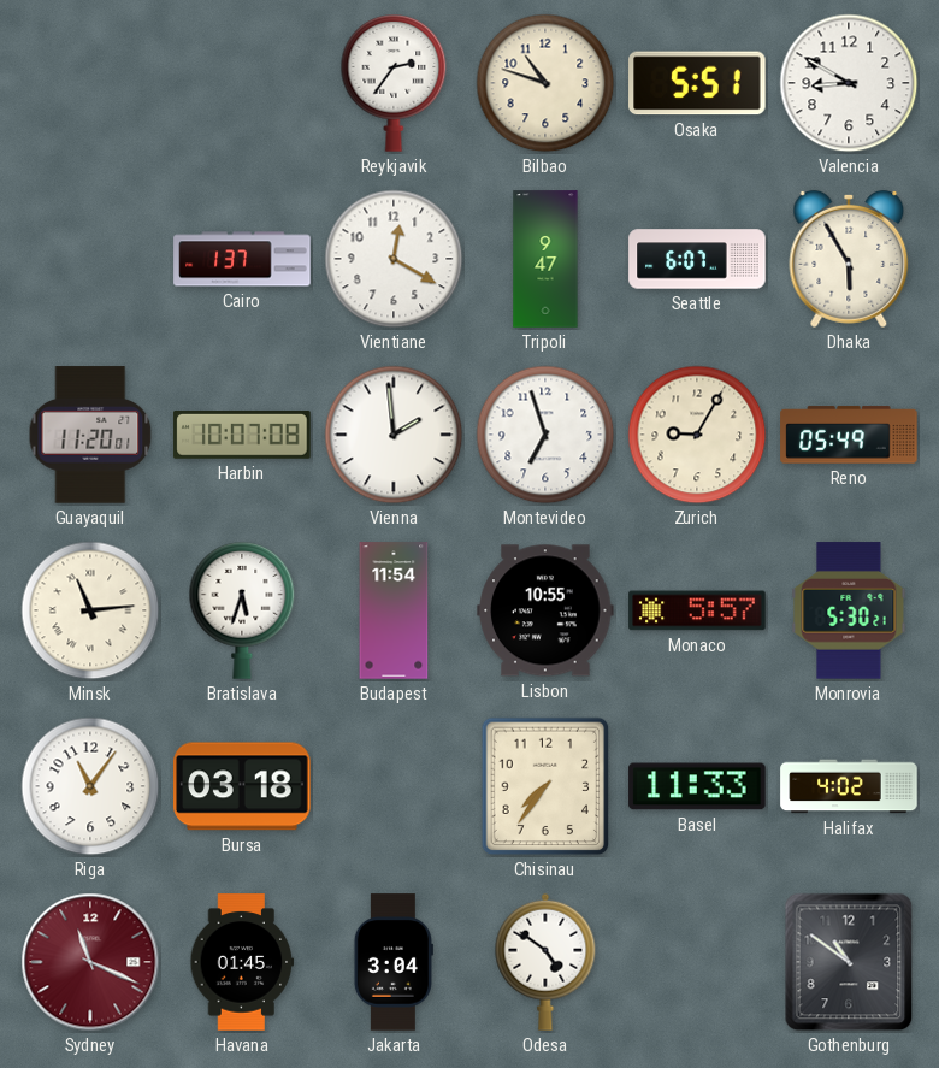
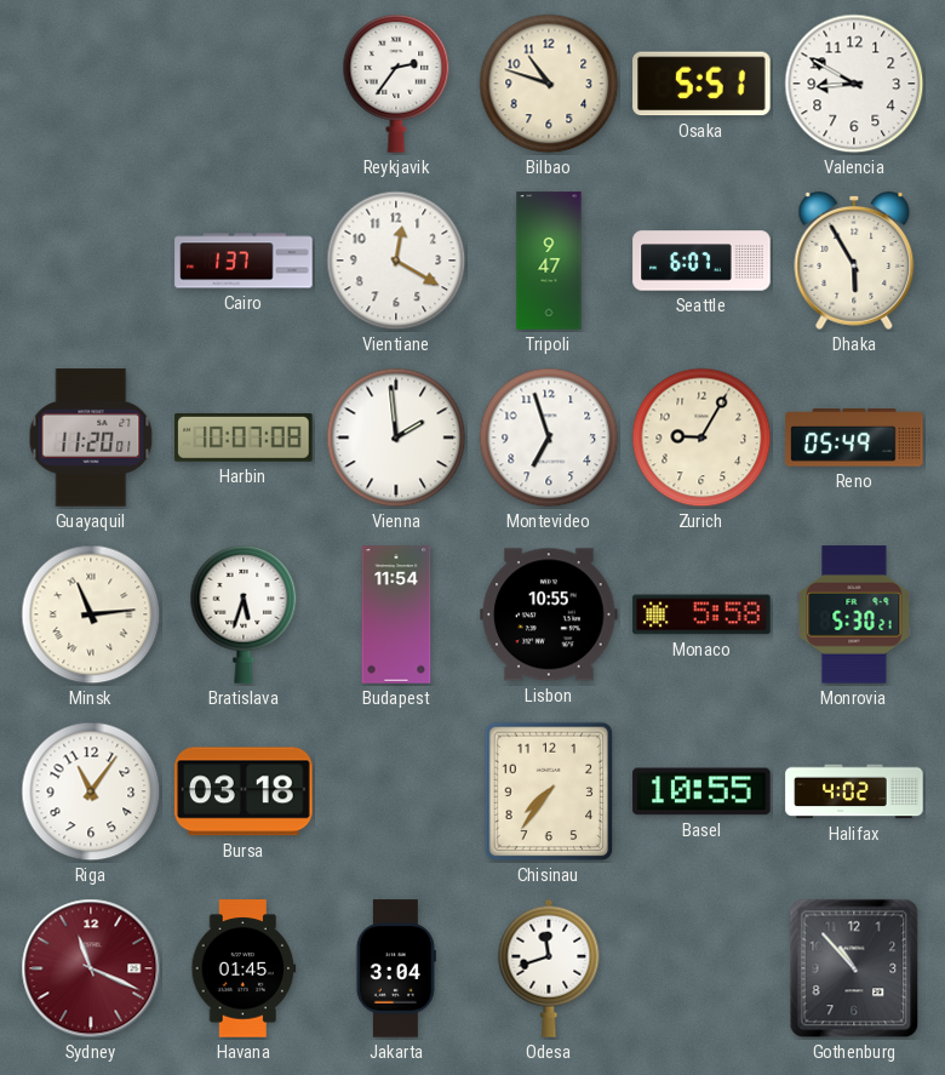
Monaco: 5:57 -> 5:58
Basel: 11:33 -> 10:55
Odesa: 4:51 -> 11:42
Gothenburg: 10:51 -> 10:53
